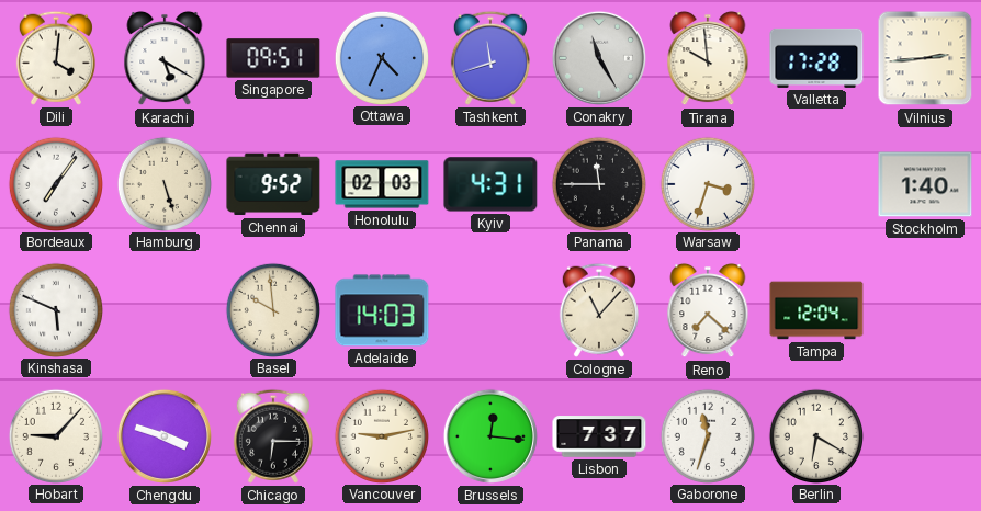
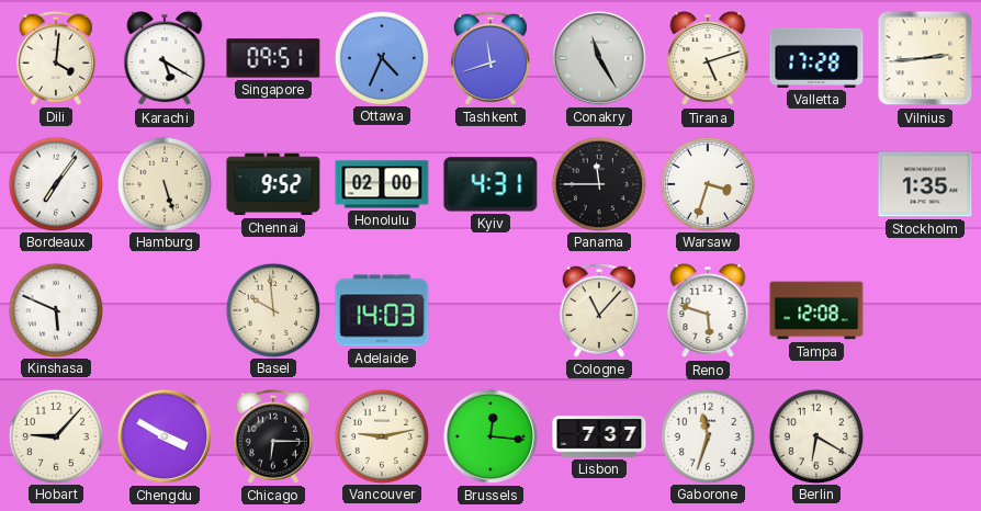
Tirana: 9:59 -> 5:12
Honolulu: 02:03 -> 02:00
Stockholm: 1:40 -> 1:35
Reno: 7:22 -> 5:48
Tampa: 12:04 -> 12:08
Chengdu: 3:48 -> 3:50
